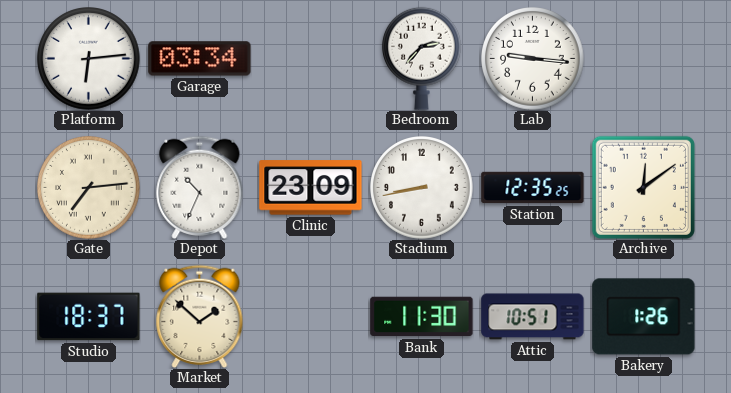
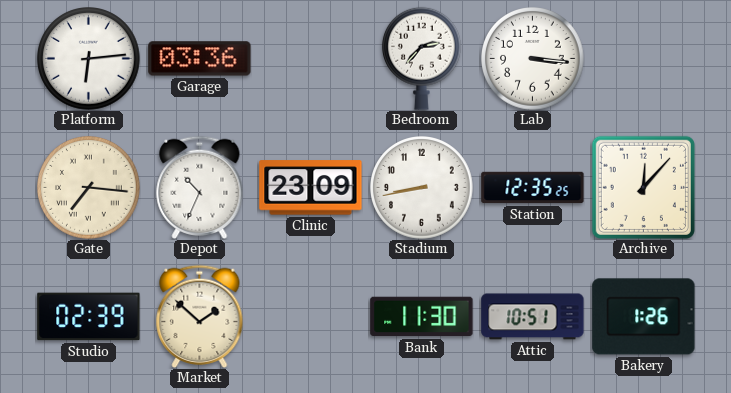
Garage: 03:34 -> 03:36
Lab: 9:16 -> 3:16
Gate: 7:14 -> 7:16
Archive: 12:09 -> 12:07
Studio: 18:37 -> 02:39
